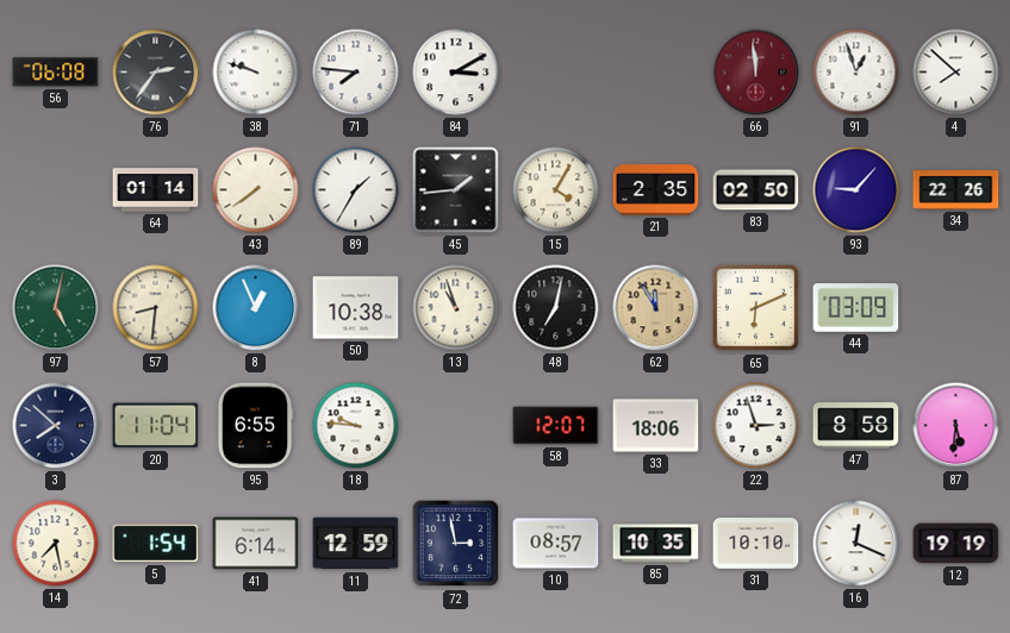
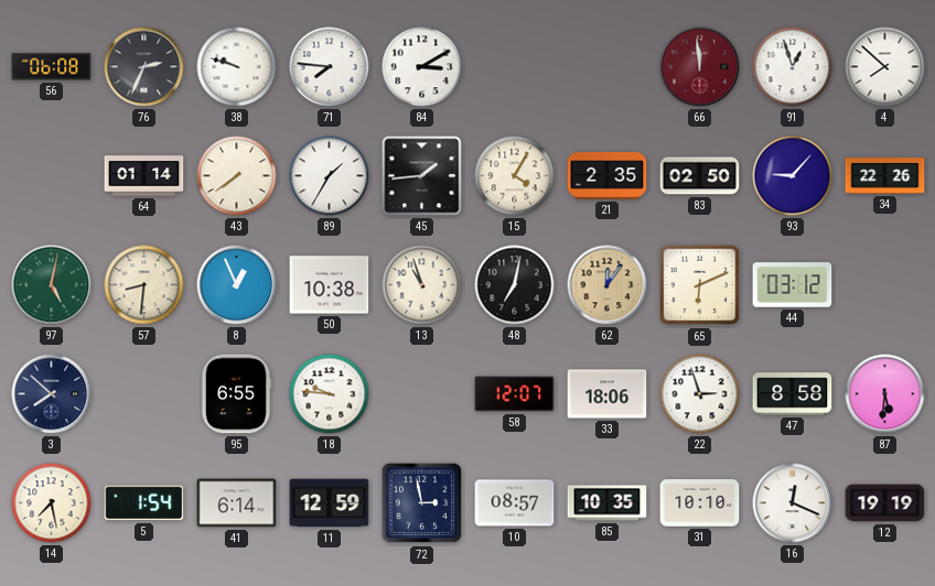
76: 2:36 -> 2:34
62: 11:55 -> 12:06
44: 03:09 -> 03:12
20: 11:04 -> none
